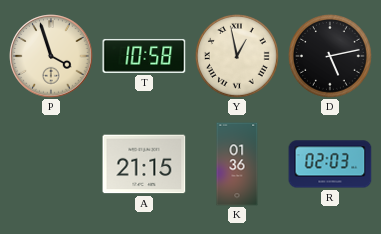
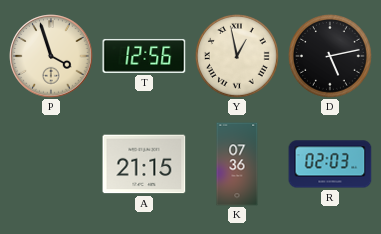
T: 10:58 -> 12:56
K: 01:36 -> 07:36
